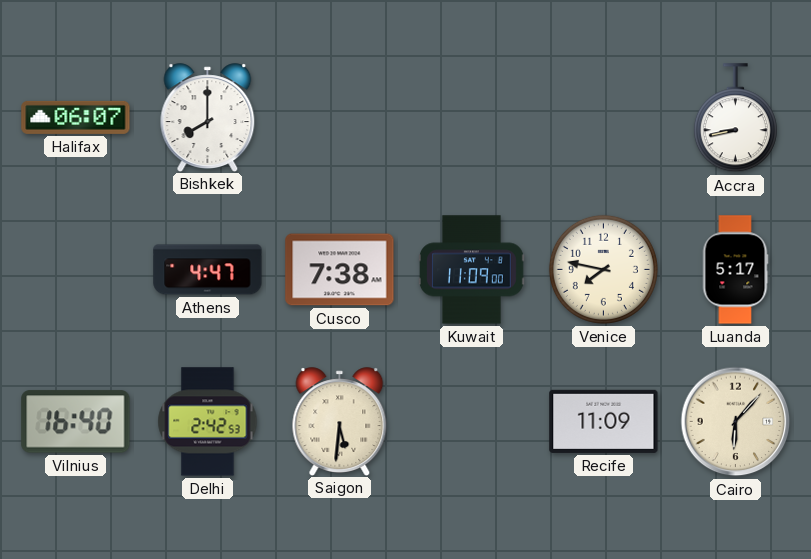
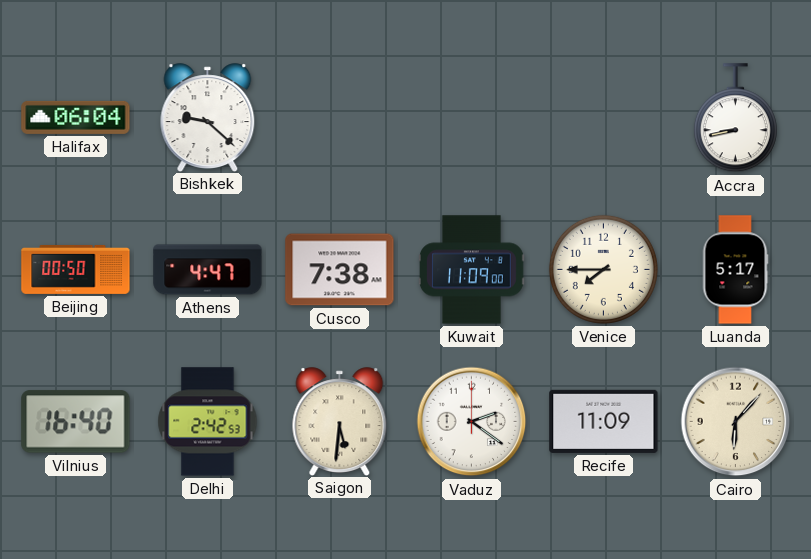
Halifax: 06:07 -> 06:04
Bishkek: 8:00 -> 9:22
Beijing: none -> 00:50
Venice: 7:47 -> 7:45
Vaduz: none -> 2:21
